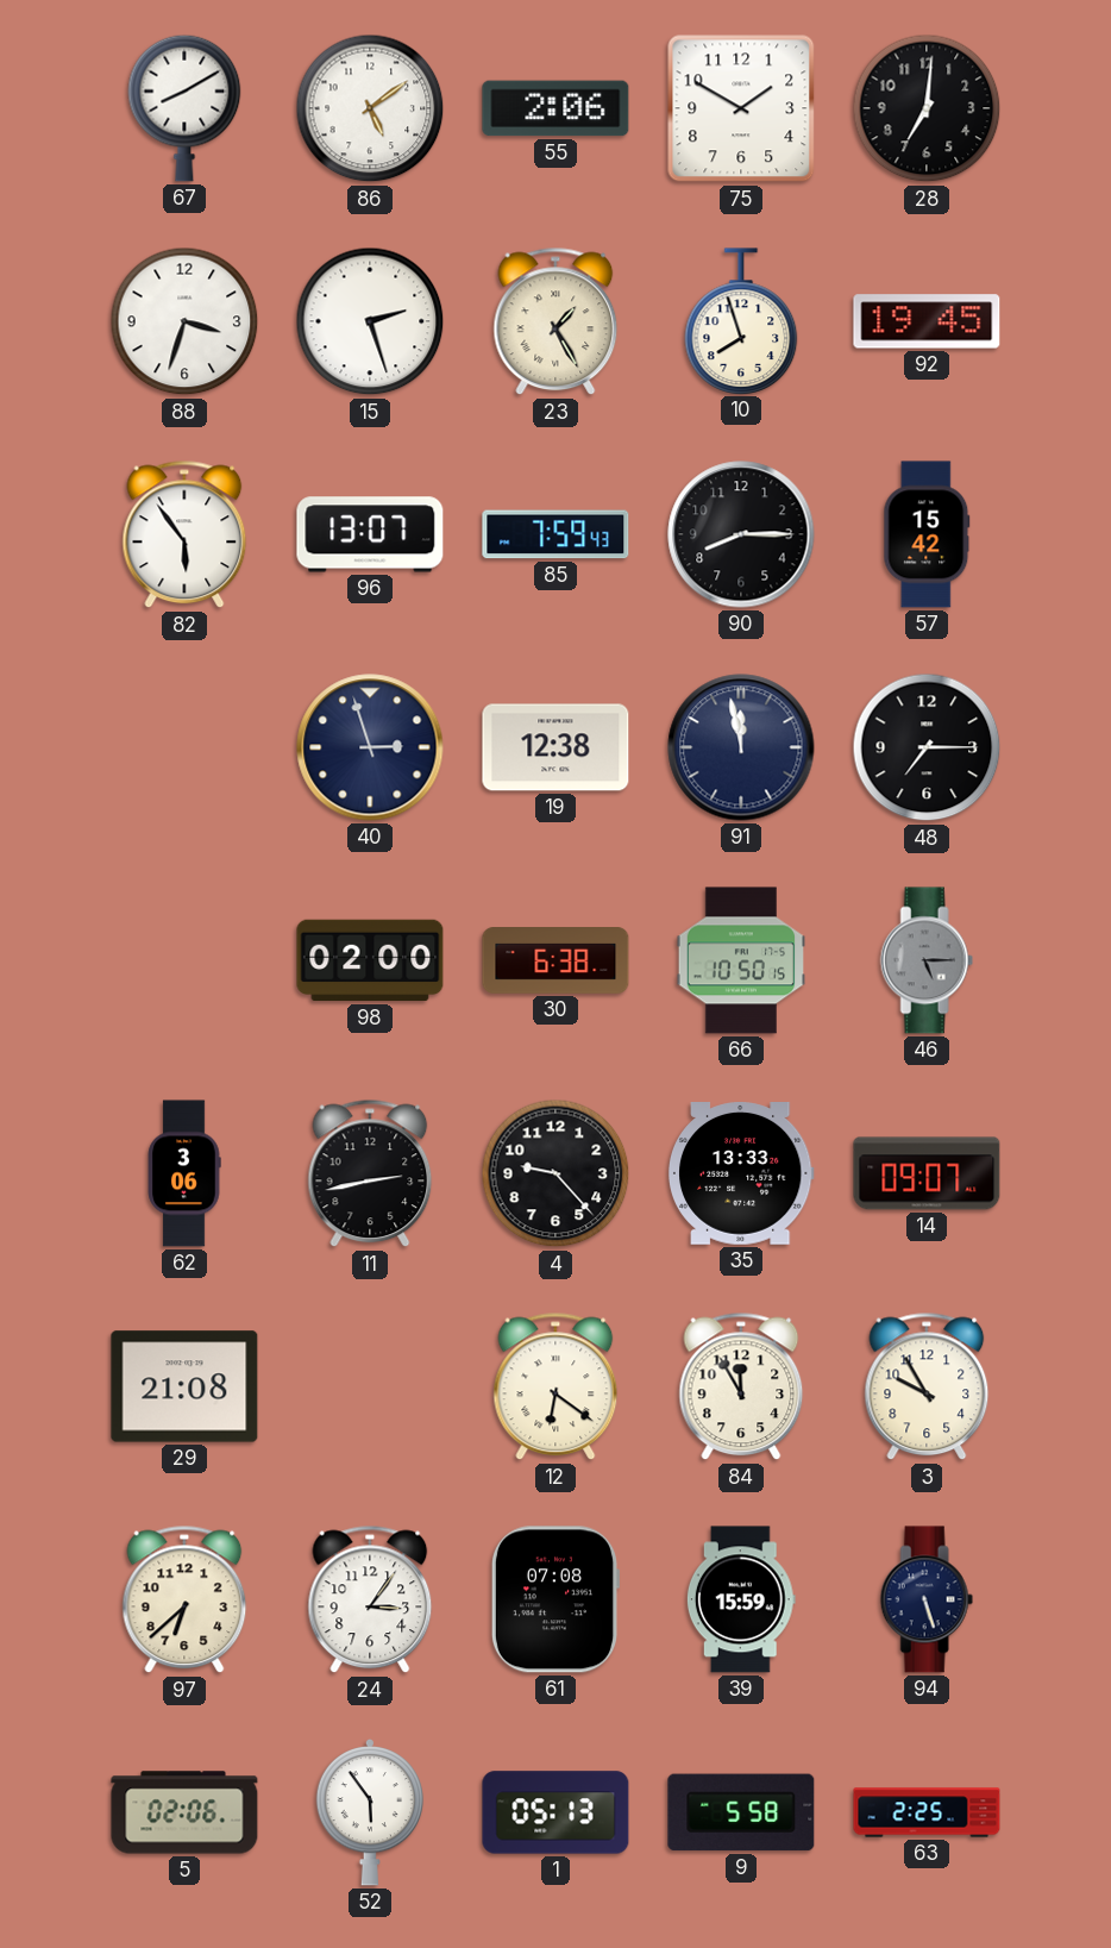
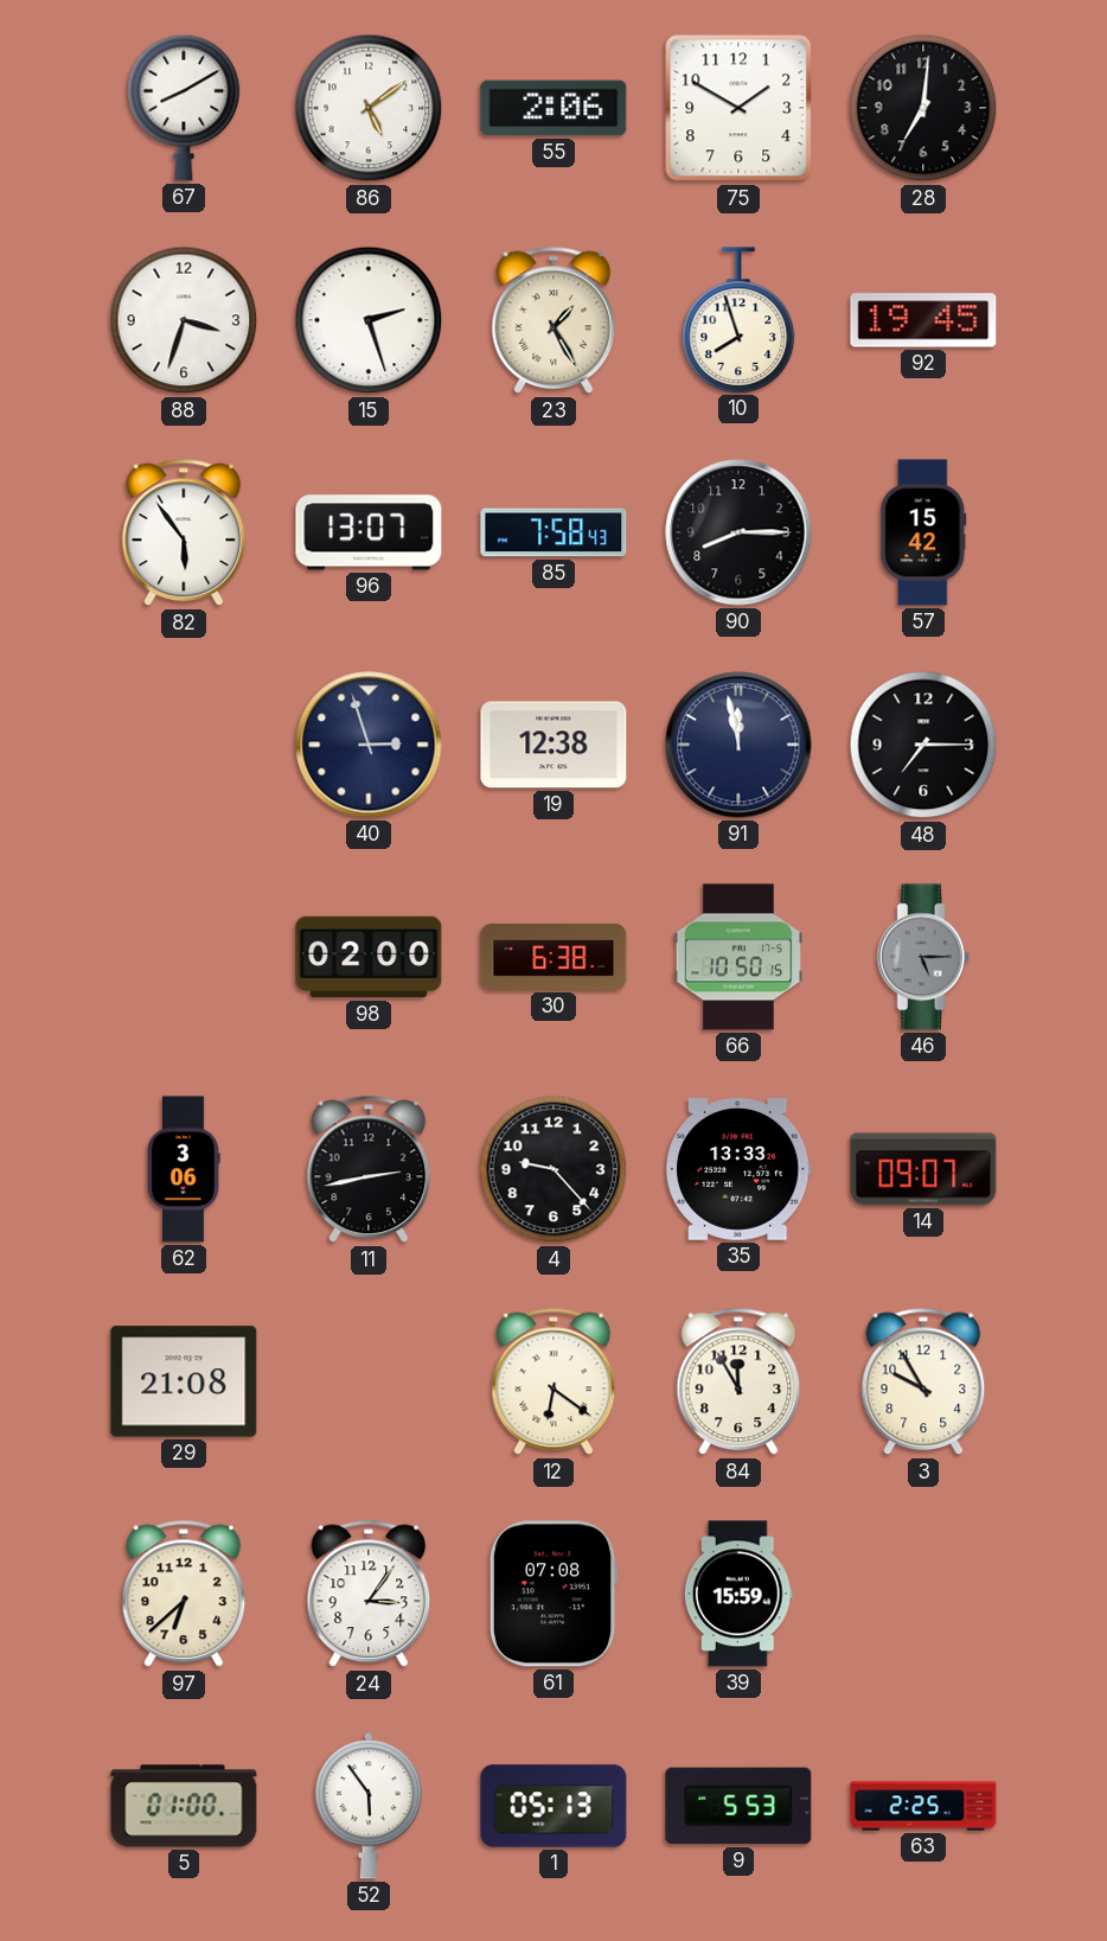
85: 7:59 -> 7:58
94: 5:27 -> none
5: 02:06 -> 01:00
9: 5:58 -> 5:53
